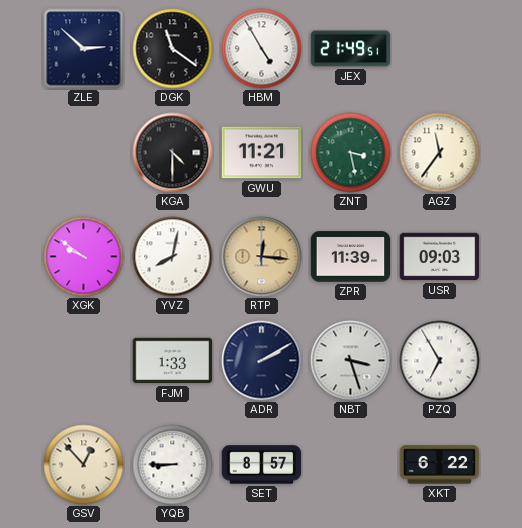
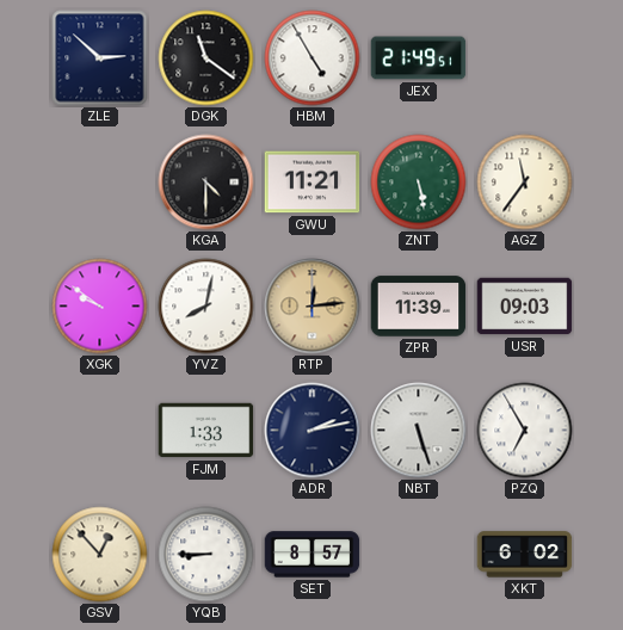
ZNT: 3:28 -> 5:28
RTP: 12:16 -> 12:14
ADR: 2:10 -> 2:13
NBT: 3:27 -> 5:27
XKT: 6:22 -> 6:02
